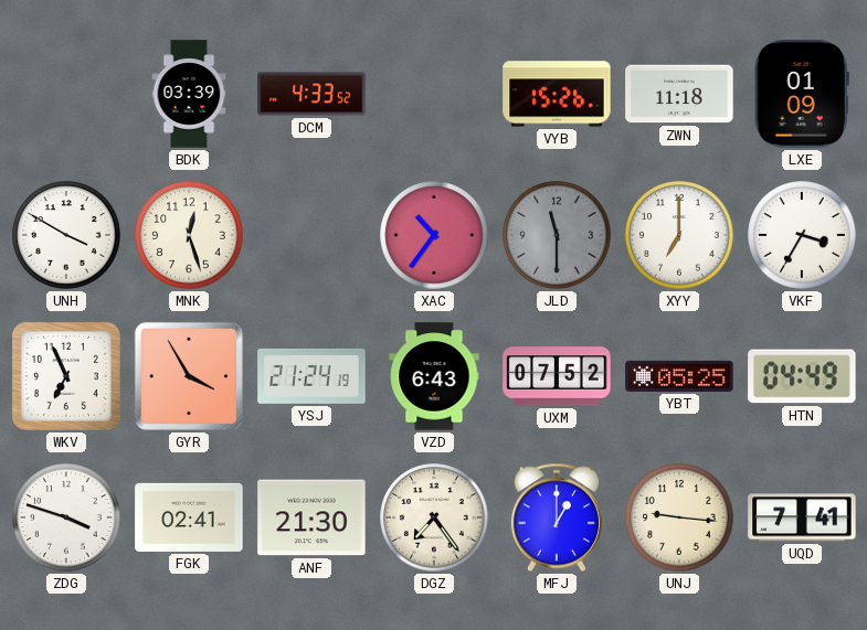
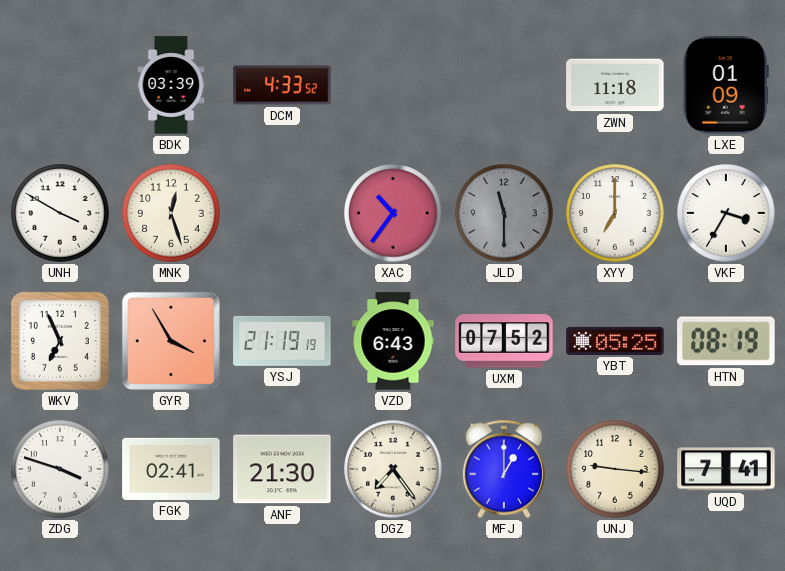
VYB: 15:26 -> none
YSJ: 21:24 -> 21:19
HTN: 04:49 -> 08:19
